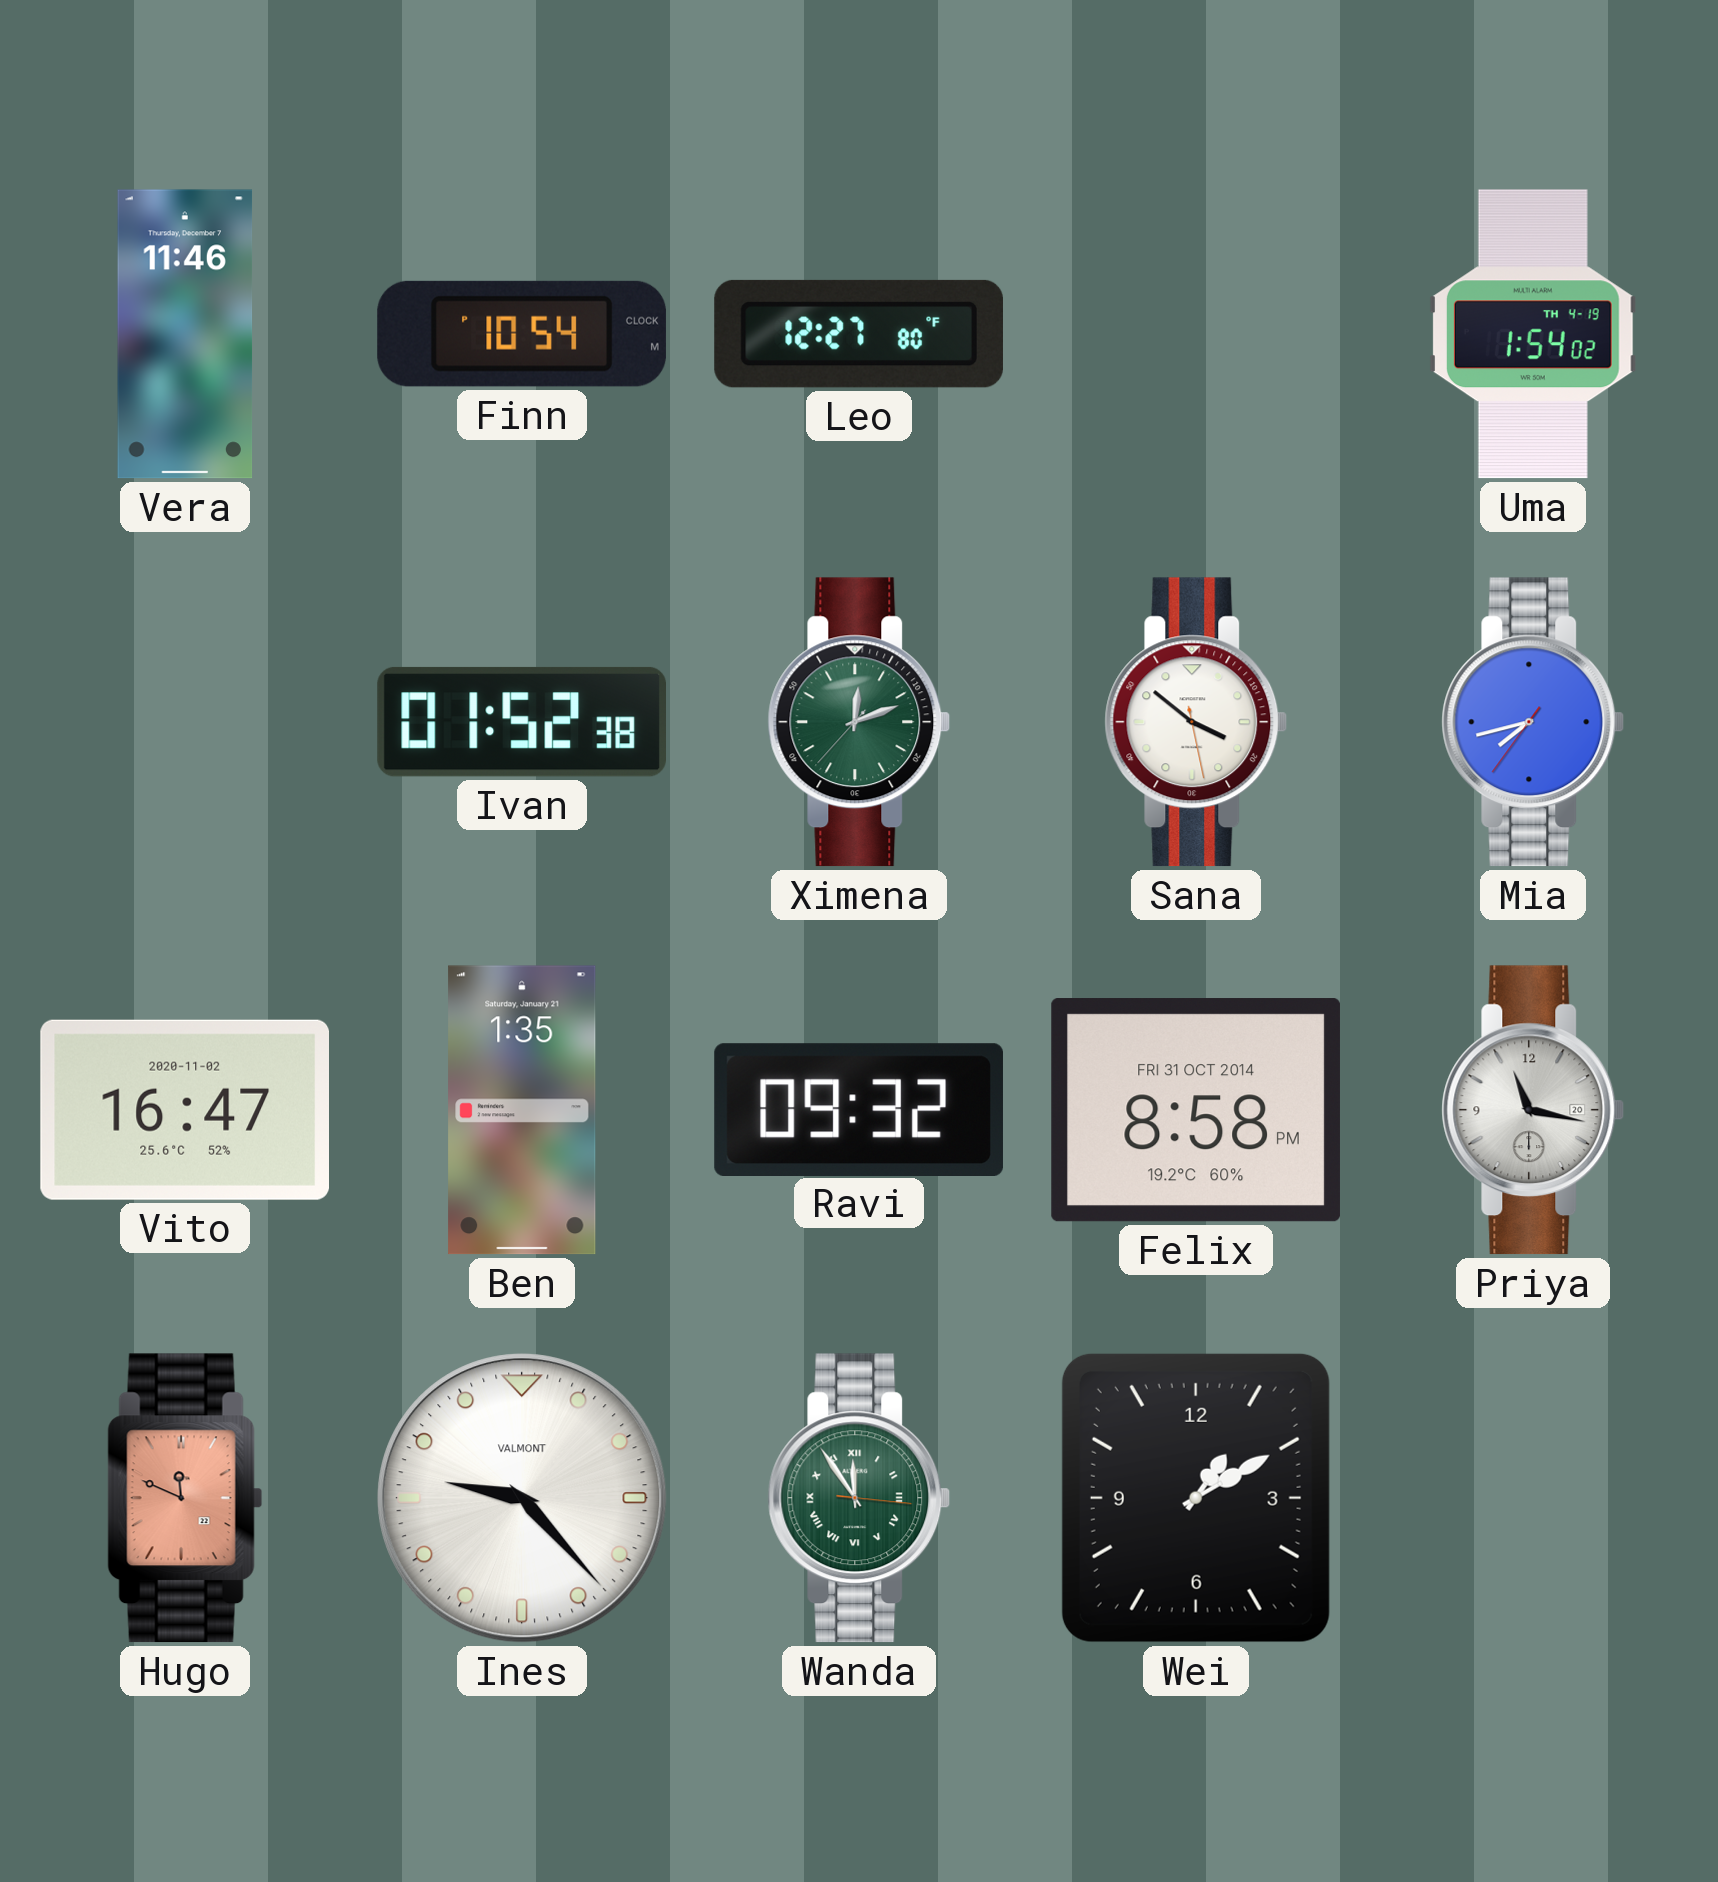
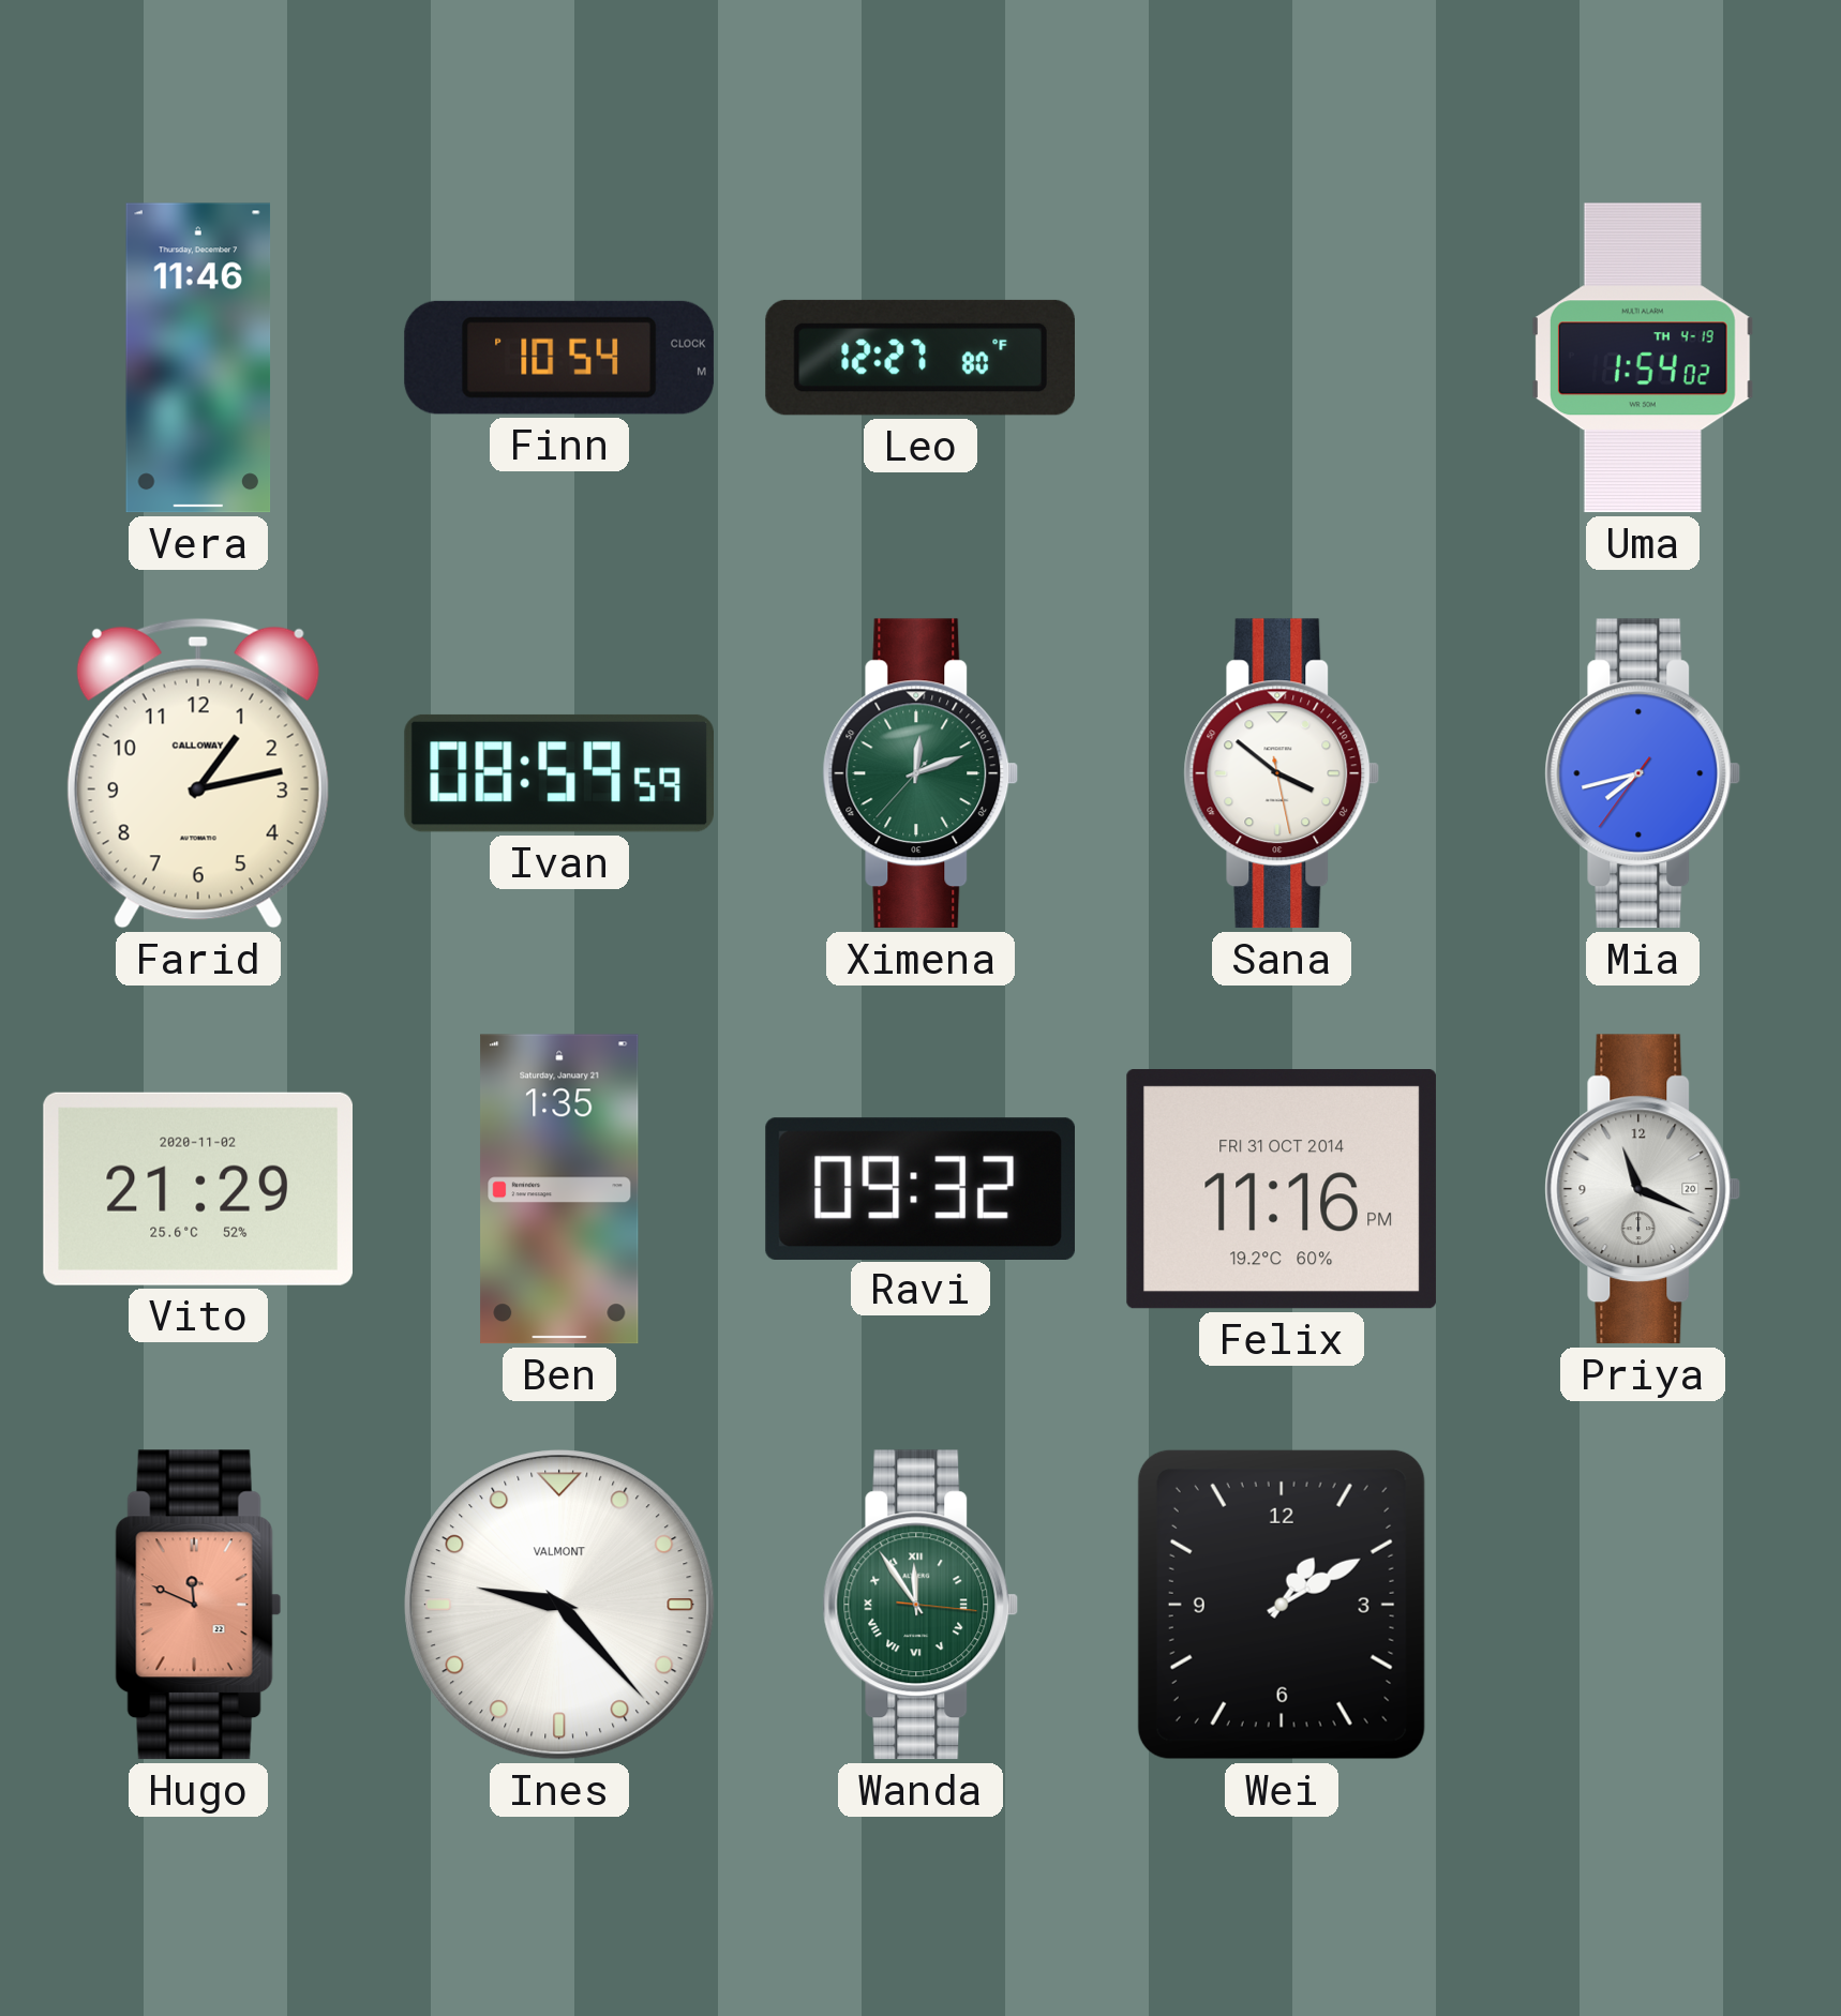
Farid: none -> 1:13
Ivan: 01:52 -> 08:59
Vito: 16:47 -> 21:29
Felix: 8:58 -> 11:16
Priya: 11:17 -> 11:19
